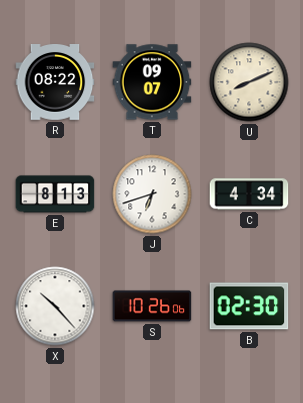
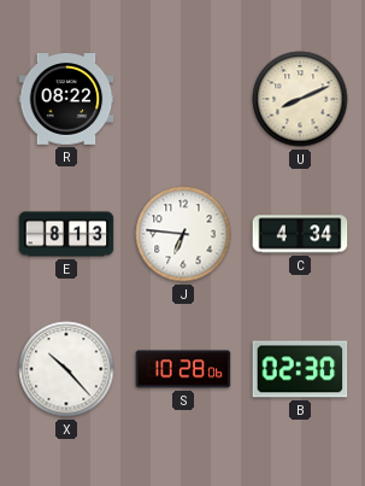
T: 09:07 -> none
J: 6:42 -> 6:46
S: 10:26 -> 10:28
